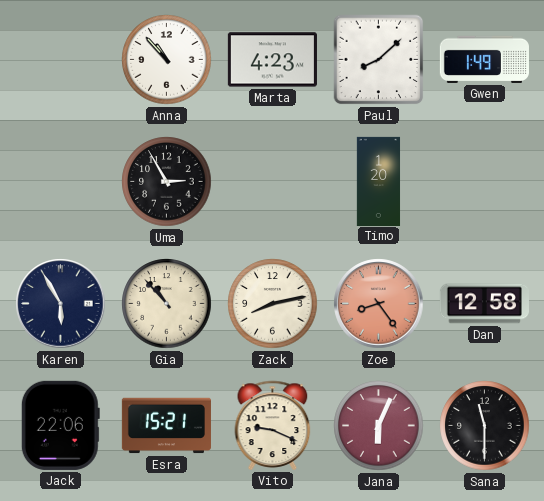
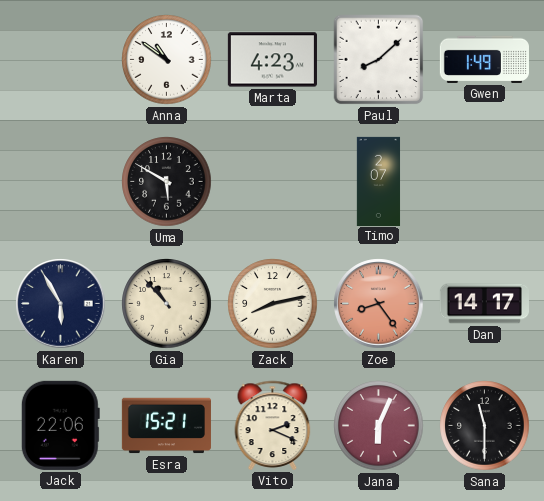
Anna: 10:53 -> 10:51
Uma: 2:55 -> 5:50
Timo: 1:20 -> 2:07
Dan: 12:58 -> 14:17
Vito: 9:19 -> 2:19
